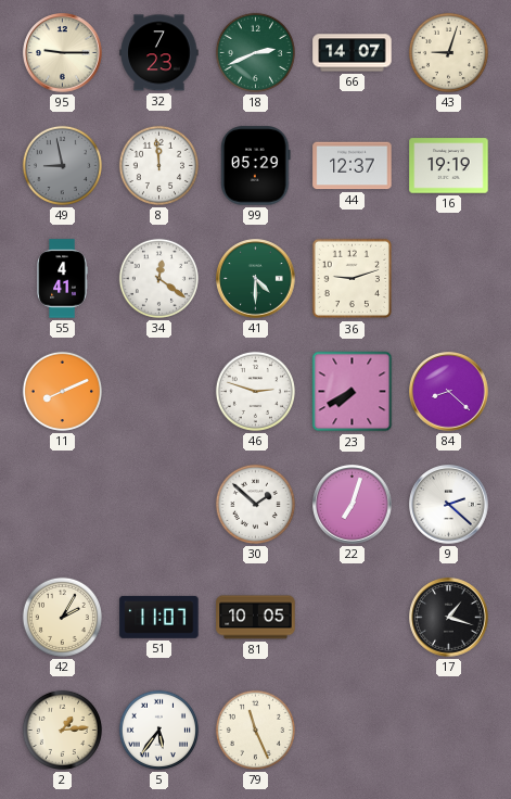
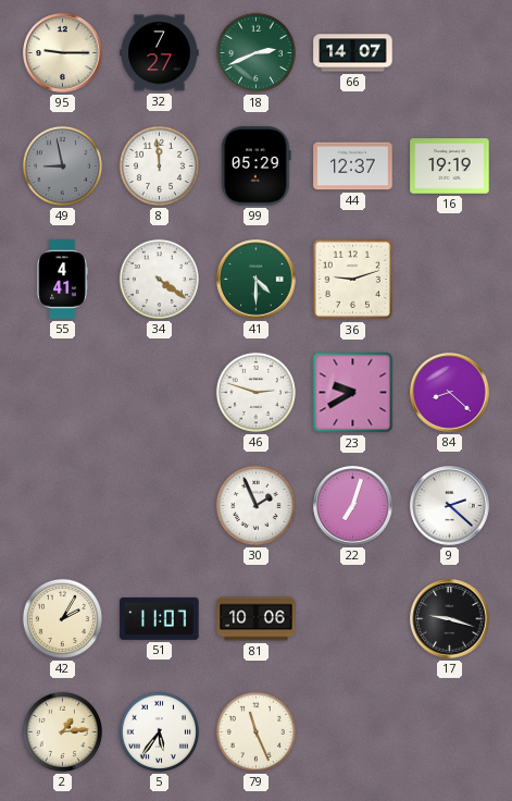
32: 7:23 -> 7:27
43: 9:03 -> none
34: 12:21 -> 4:21
11: 8:11 -> none
23: 7:40 -> 9:40
30: 1:52 -> 1:56
81: 10:05 -> 10:06
17: 1:18 -> 9:18
